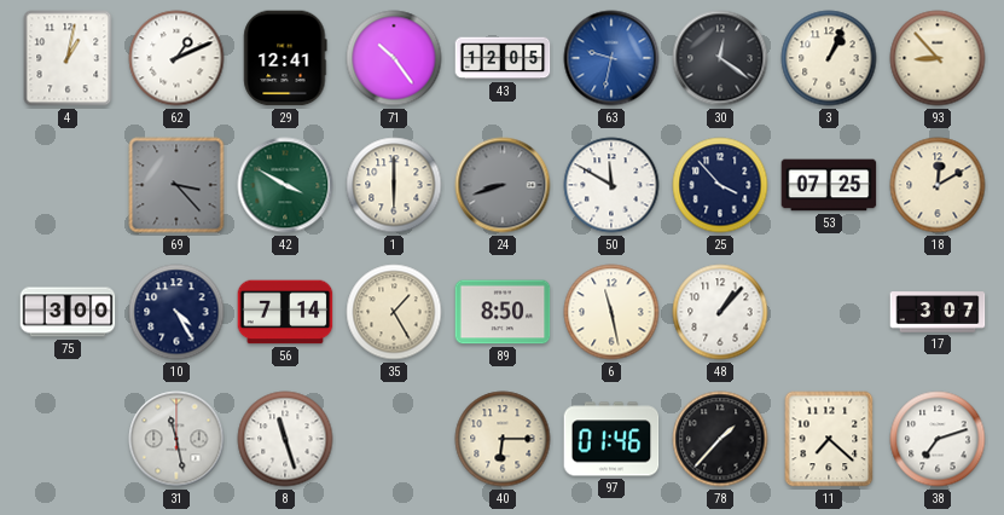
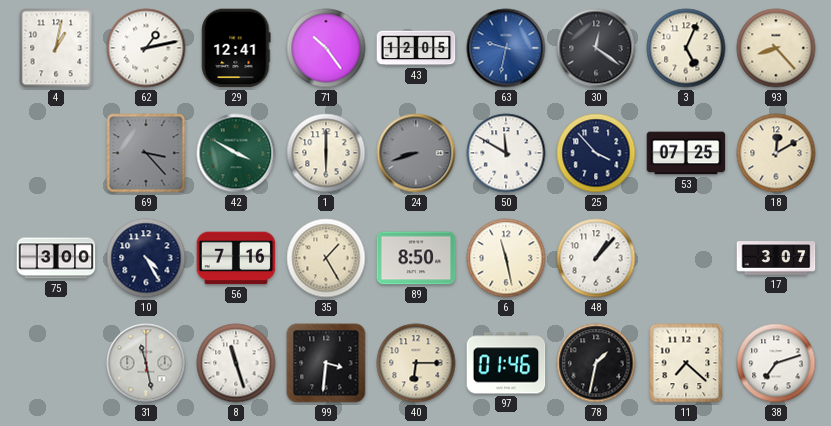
62: 1:11 -> 1:13
3: 1:04 -> 5:04
93: 8:53 -> 8:23
56: 7:14 -> 7:16
99: none -> 3:31
78: 1:37 -> 1:32
